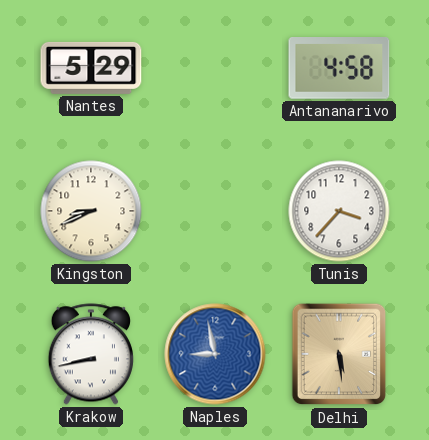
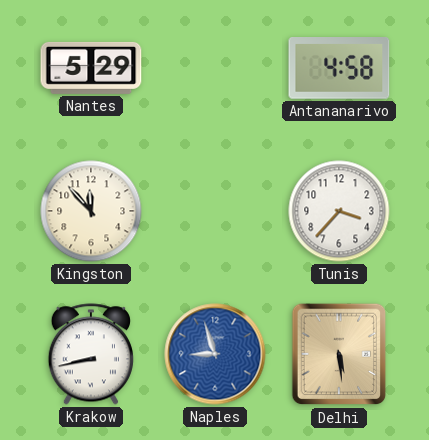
Kingston: 8:41 -> 11:53
Naples: 8:58 -> 8:57
